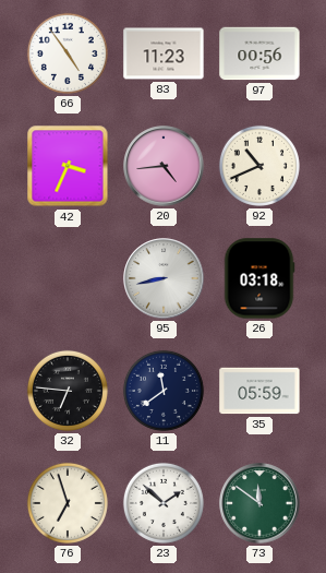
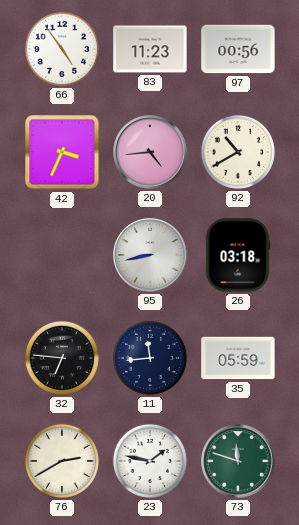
92: 10:41 -> 10:40
11: 11:39 -> 11:44
76: 6:57 -> 2:40
23: 1:52 -> 1:47
73: 11:51 -> 11:48
